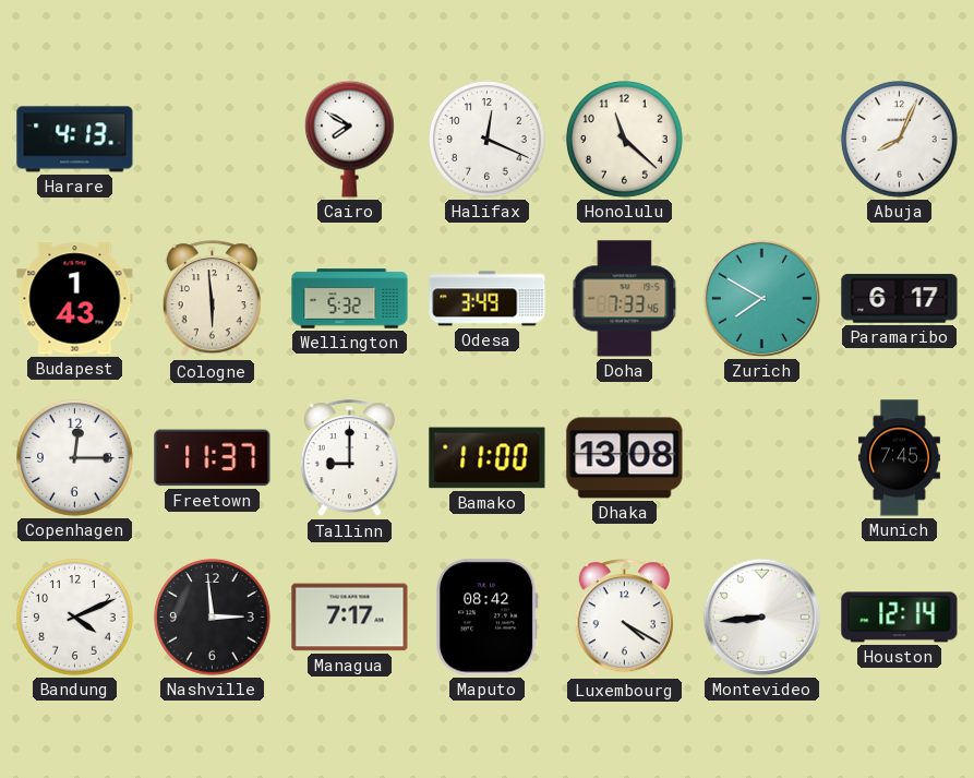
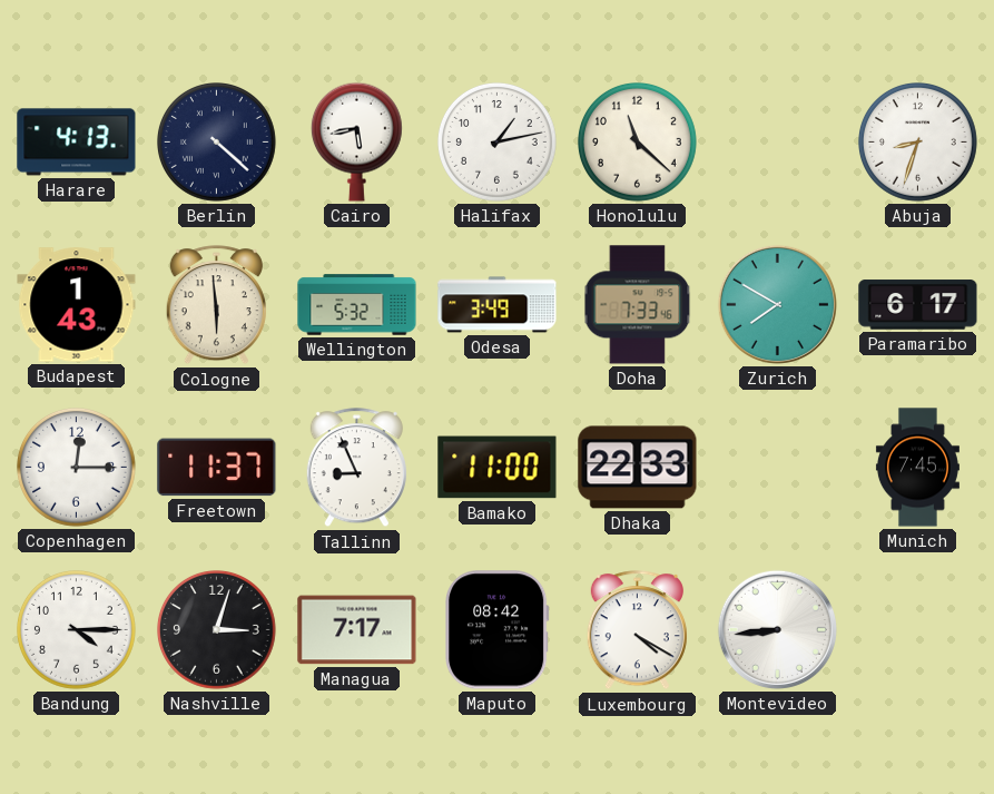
Berlin: none -> 4:22
Cairo: 7:50 -> 5:43
Halifax: 12:19 -> 1:13
Abuja: 8:04 -> 8:33
Tallinn: 9:00 -> 8:56
Dhaka: 13:08 -> 22:33
Bandung: 4:11 -> 4:15
Nashville: 2:59 -> 3:03
Houston: 12:14 -> none
